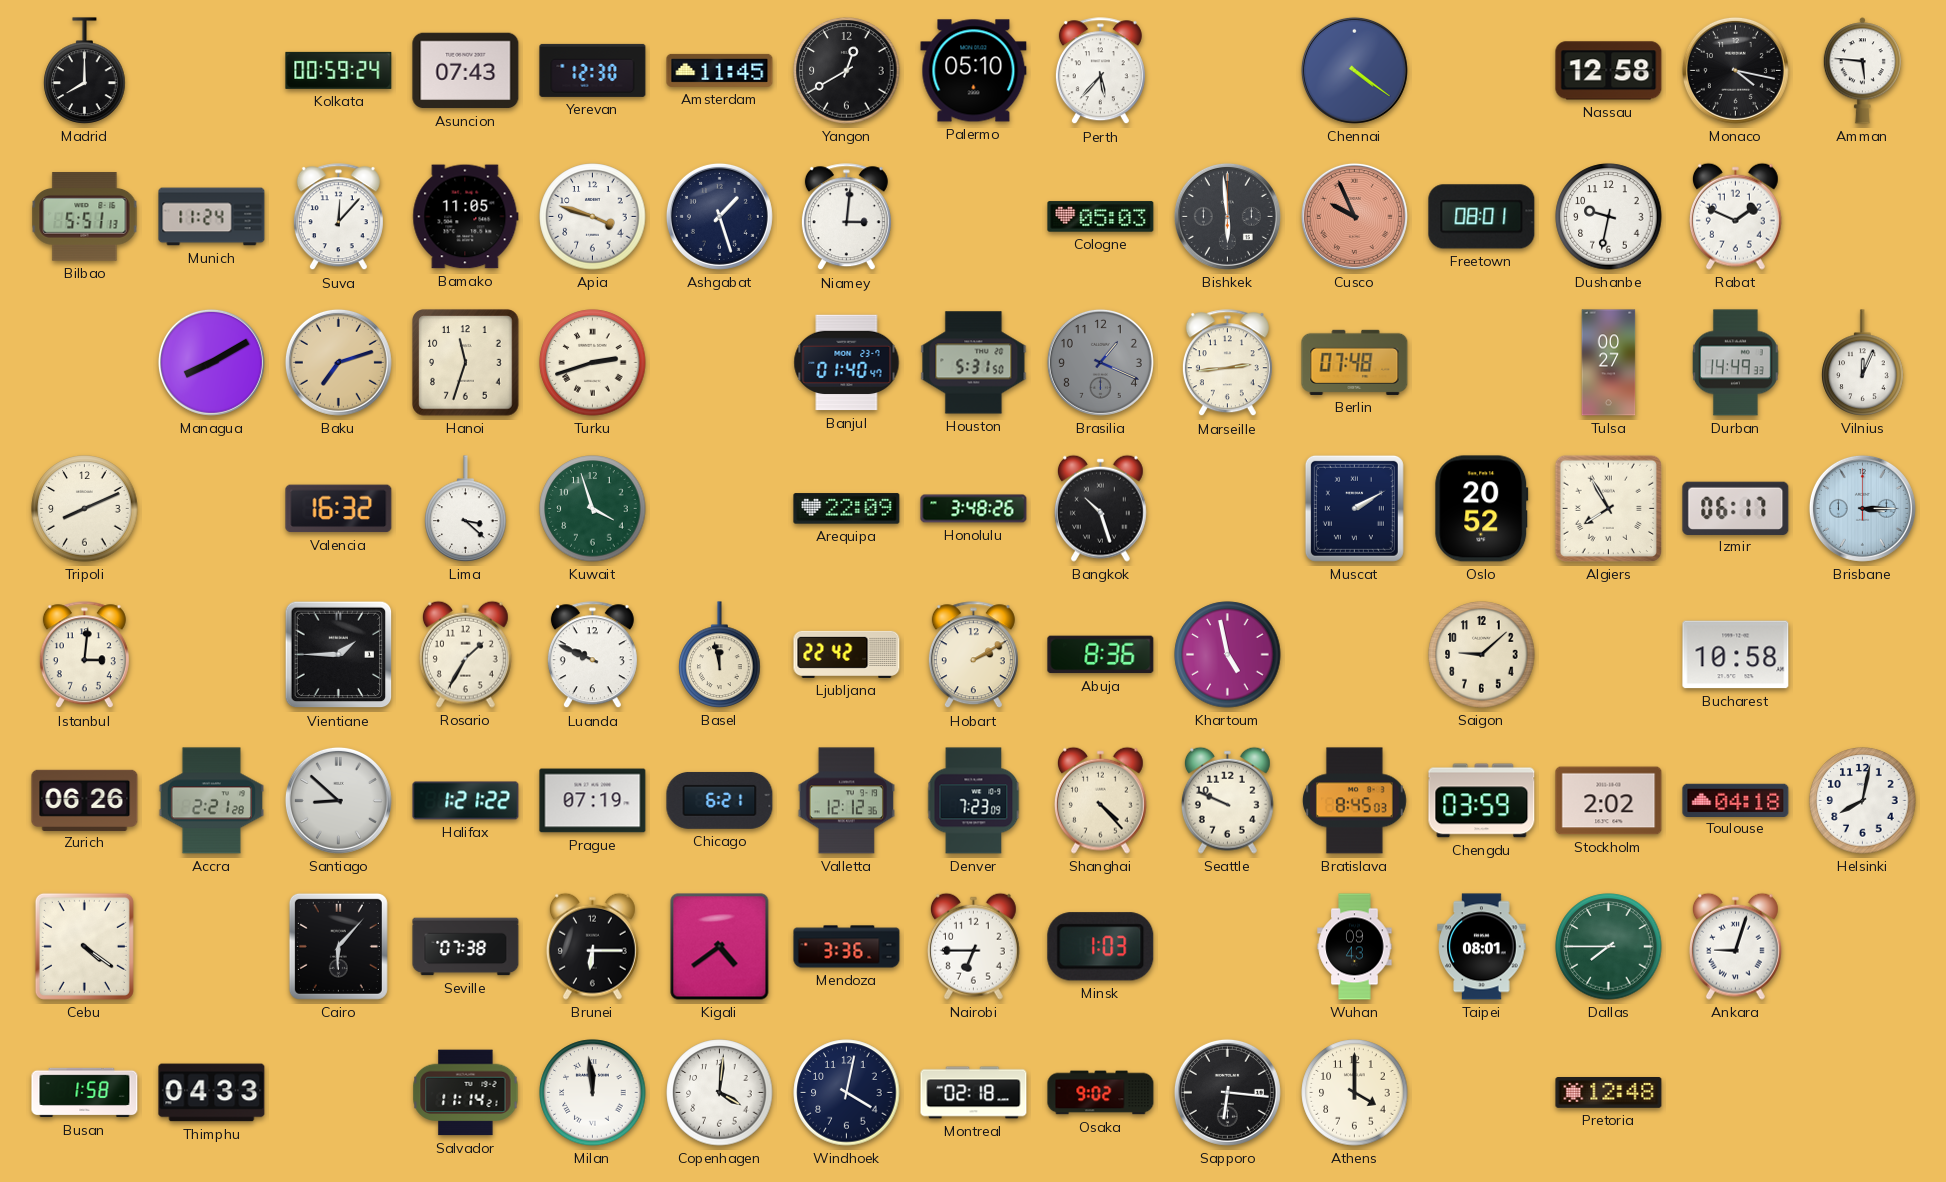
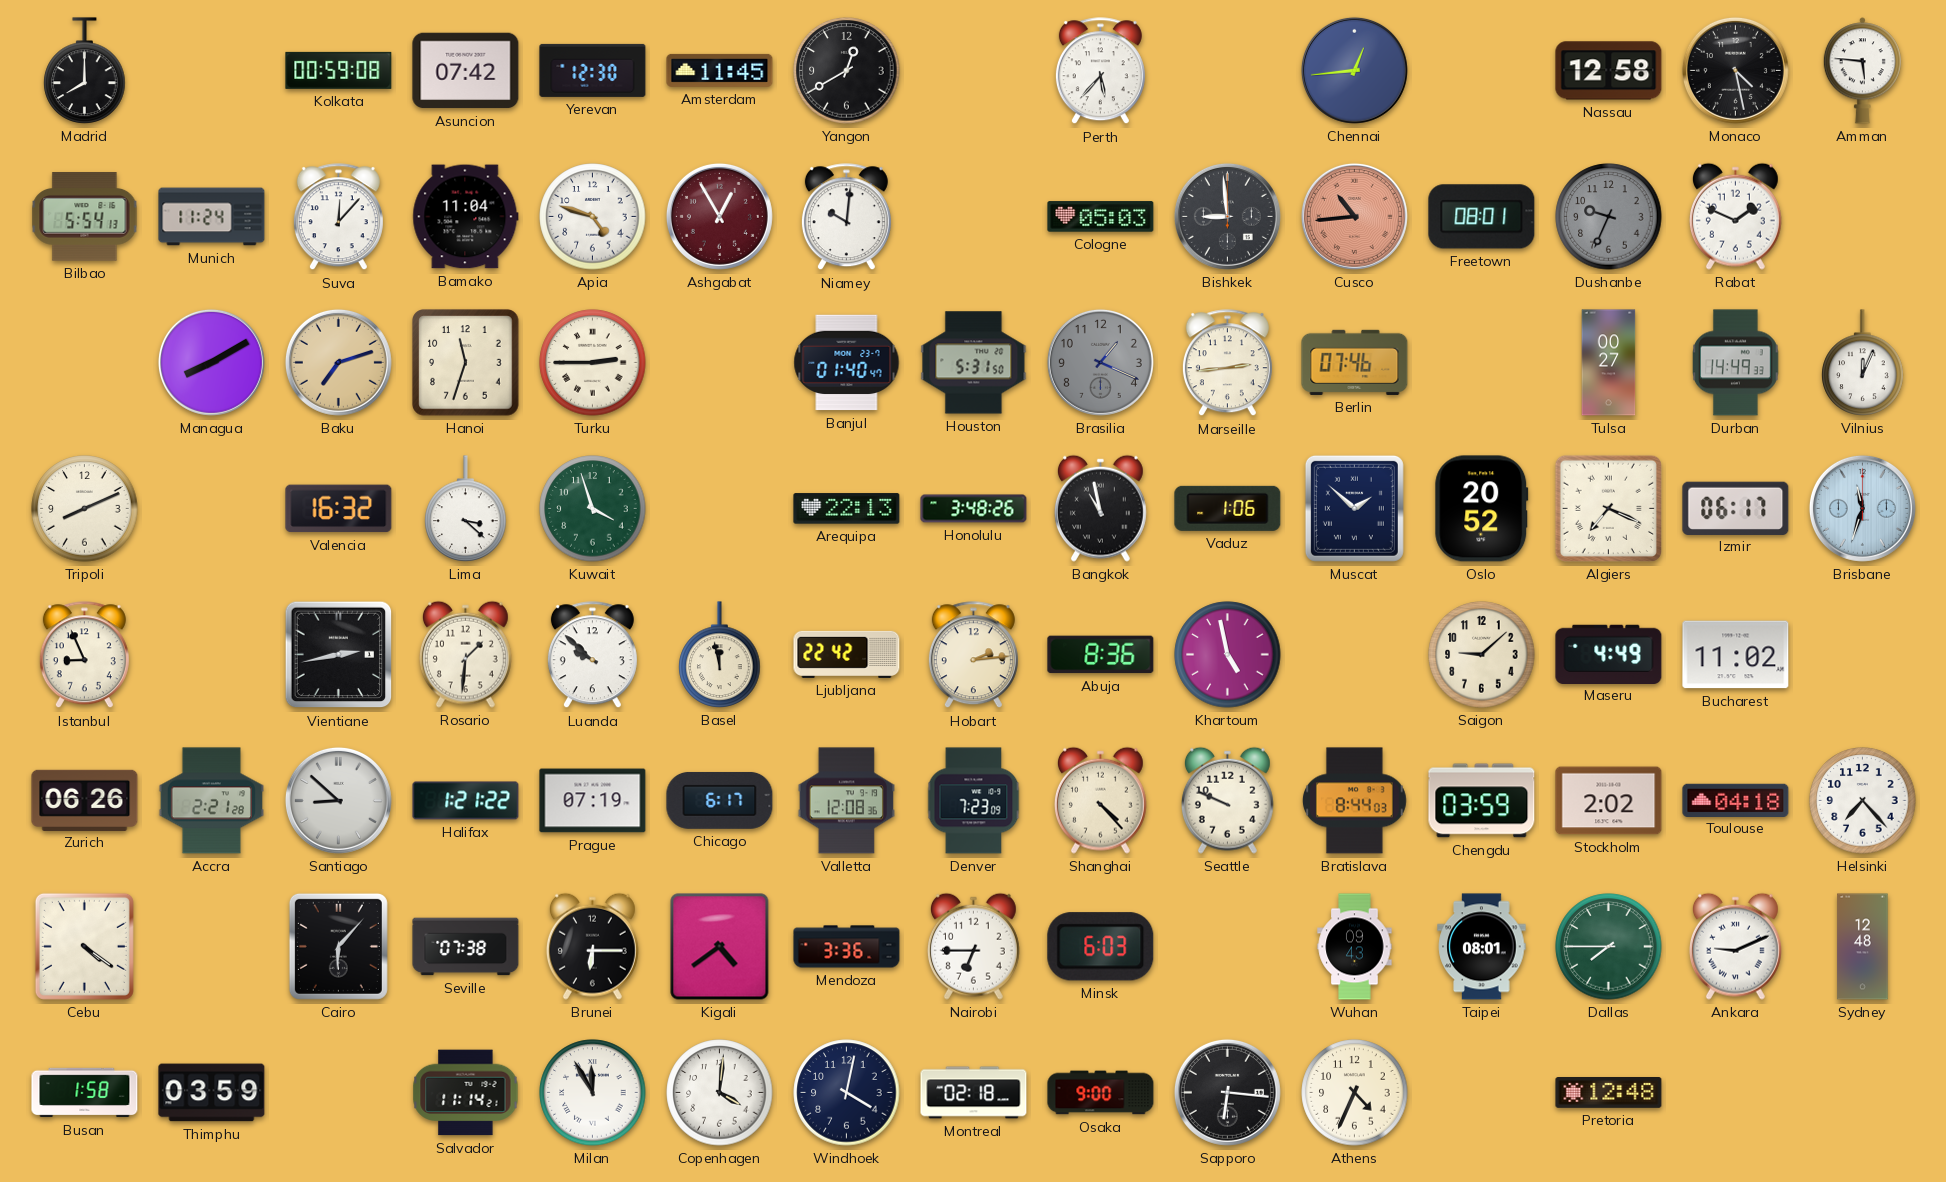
Kolkata: 00:59:24 -> 00:59:08
Asuncion: 07:43 -> 07:42
Palermo: 05:10 -> none
Chennai: 4:21 -> 12:44
Monaco: 4:17 -> 4:28
Bilbao: 5:51 -> 5:54
Bamako: 11:05 -> 11:04
Apia: 3:48 -> 4:48
Ashgabat: 1:27 -> 12:55
Ashgabat dial: navy -> burgundy
Niamey: 3:01 -> 10:01
Bishkek: 5:59 -> 8:59
Cusco: 9:56 -> 10:44
Dushanbe: 9:32 -> 9:34
Dushanbe dial: white -> grey
Turku: 2:42 -> 2:45
Berlin: 07:48 -> 07:46
Arequipa: 22:09 -> 22:13
Bangkok: 10:27 -> 10:58
Vaduz: none -> 1:06
Muscat: 2:10 -> 1:52
Algiers: 7:55 -> 7:19
Brisbane: 3:15 -> 11:33
Istanbul: 3:01 -> 8:56
Vientiane: 1:45 -> 2:43
Rosario: 1:35 -> 1:31
Luanda: 9:49 -> 9:52
Hobart: 2:10 -> 2:14
Maseru: none -> 4:49
Bucharest: 10:58 -> 11:02
Chicago: 6:21 -> 6:17
Valletta: 12:12 -> 12:08
Bratislava: 8:45 -> 8:44
Helsinki: 8:02 -> 7:23
Minsk: 1:03 -> 6:03
Ankara: 9:03 -> 9:11
Sydney: none -> 12:48
Thimphu: 04:33 -> 03:59
Milan: 11:59 -> 11:55
Osaka: 9:02 -> 9:00
Athens: 4:00 -> 4:34
